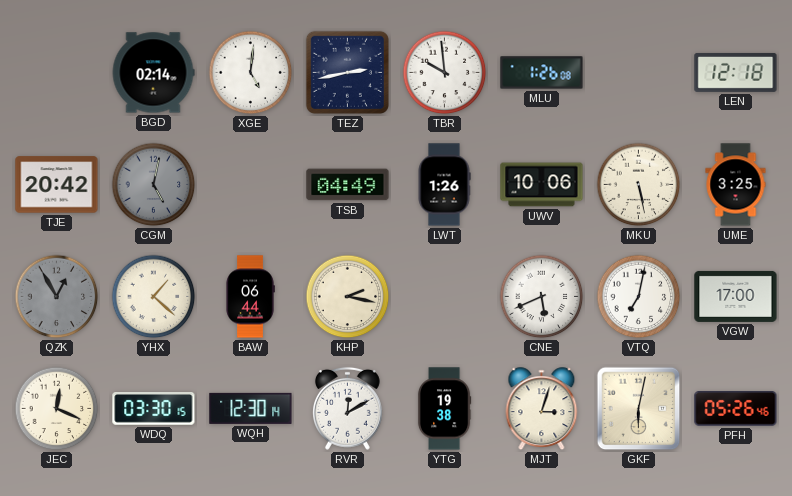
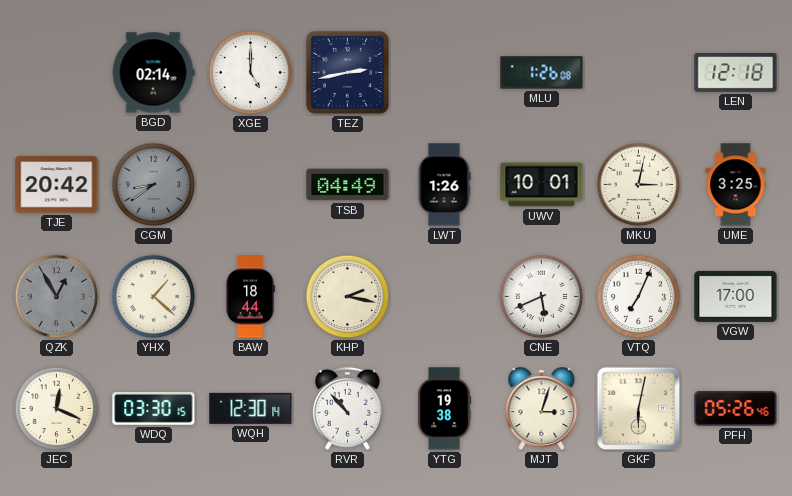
XGE: 5:01 -> 5:00
TBR: 9:59 -> none
CGM: 5:02 -> 8:39
UWV: 10:06 -> 10:01
MKU: 5:28 -> 3:02
BAW: 06:44 -> 18:44
VTQ: 7:02 -> 7:04
RVR: 12:10 -> 10:53
